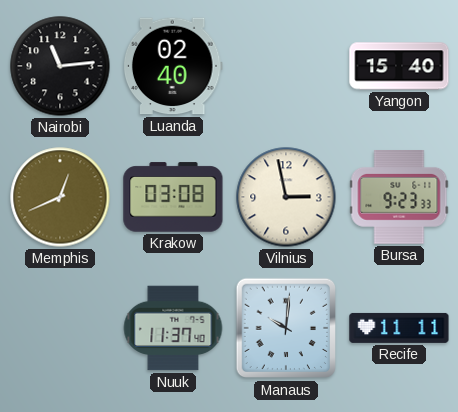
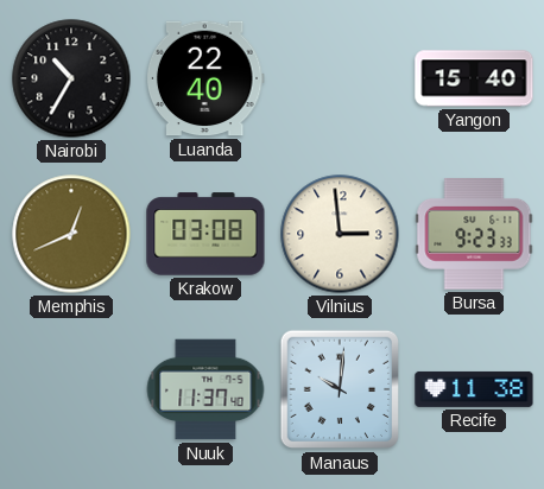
Nairobi: 11:14 -> 10:35
Luanda: 02:40 -> 22:40
Vilnius: 2:58 -> 2:59
Recife: 11:11 -> 11:38
